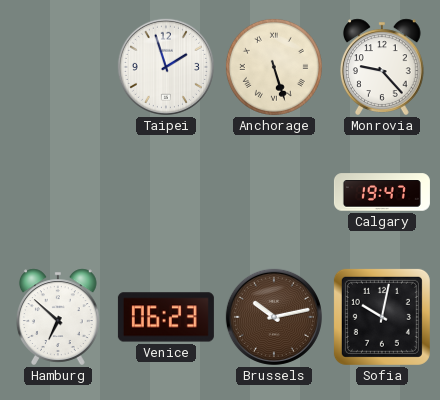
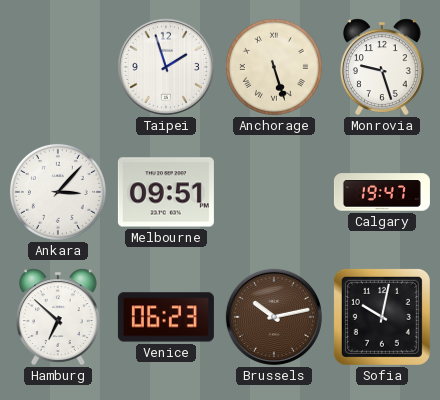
Monrovia: 9:23 -> 9:27
Ankara: none -> 3:07
Melbourne: none -> 09:51
